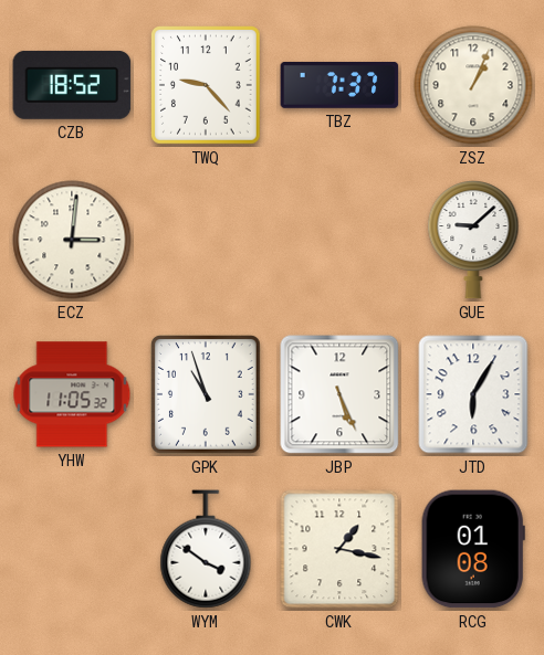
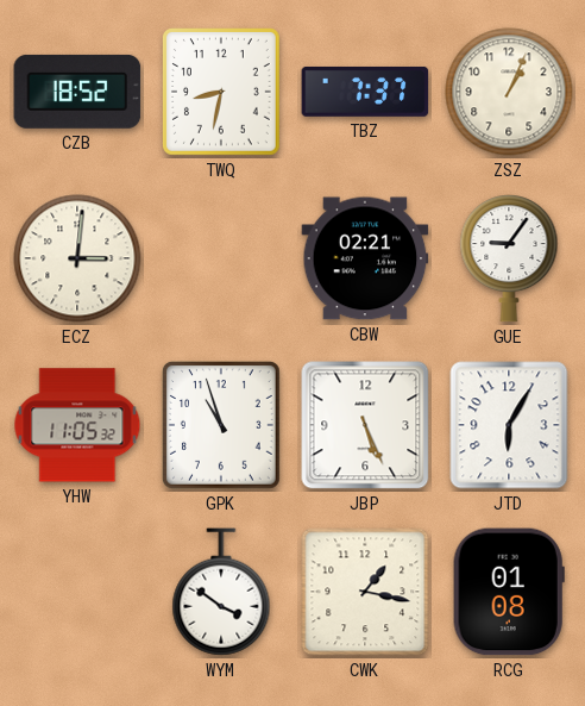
TWQ: 9:23 -> 8:32
CBW: none -> 02:21
GUE: 9:08 -> 9:06
